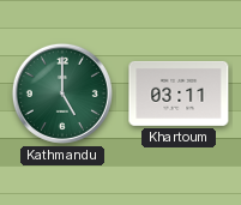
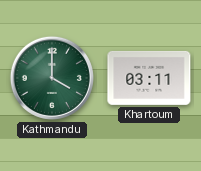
Kathmandu: 5:00 -> 4:00
